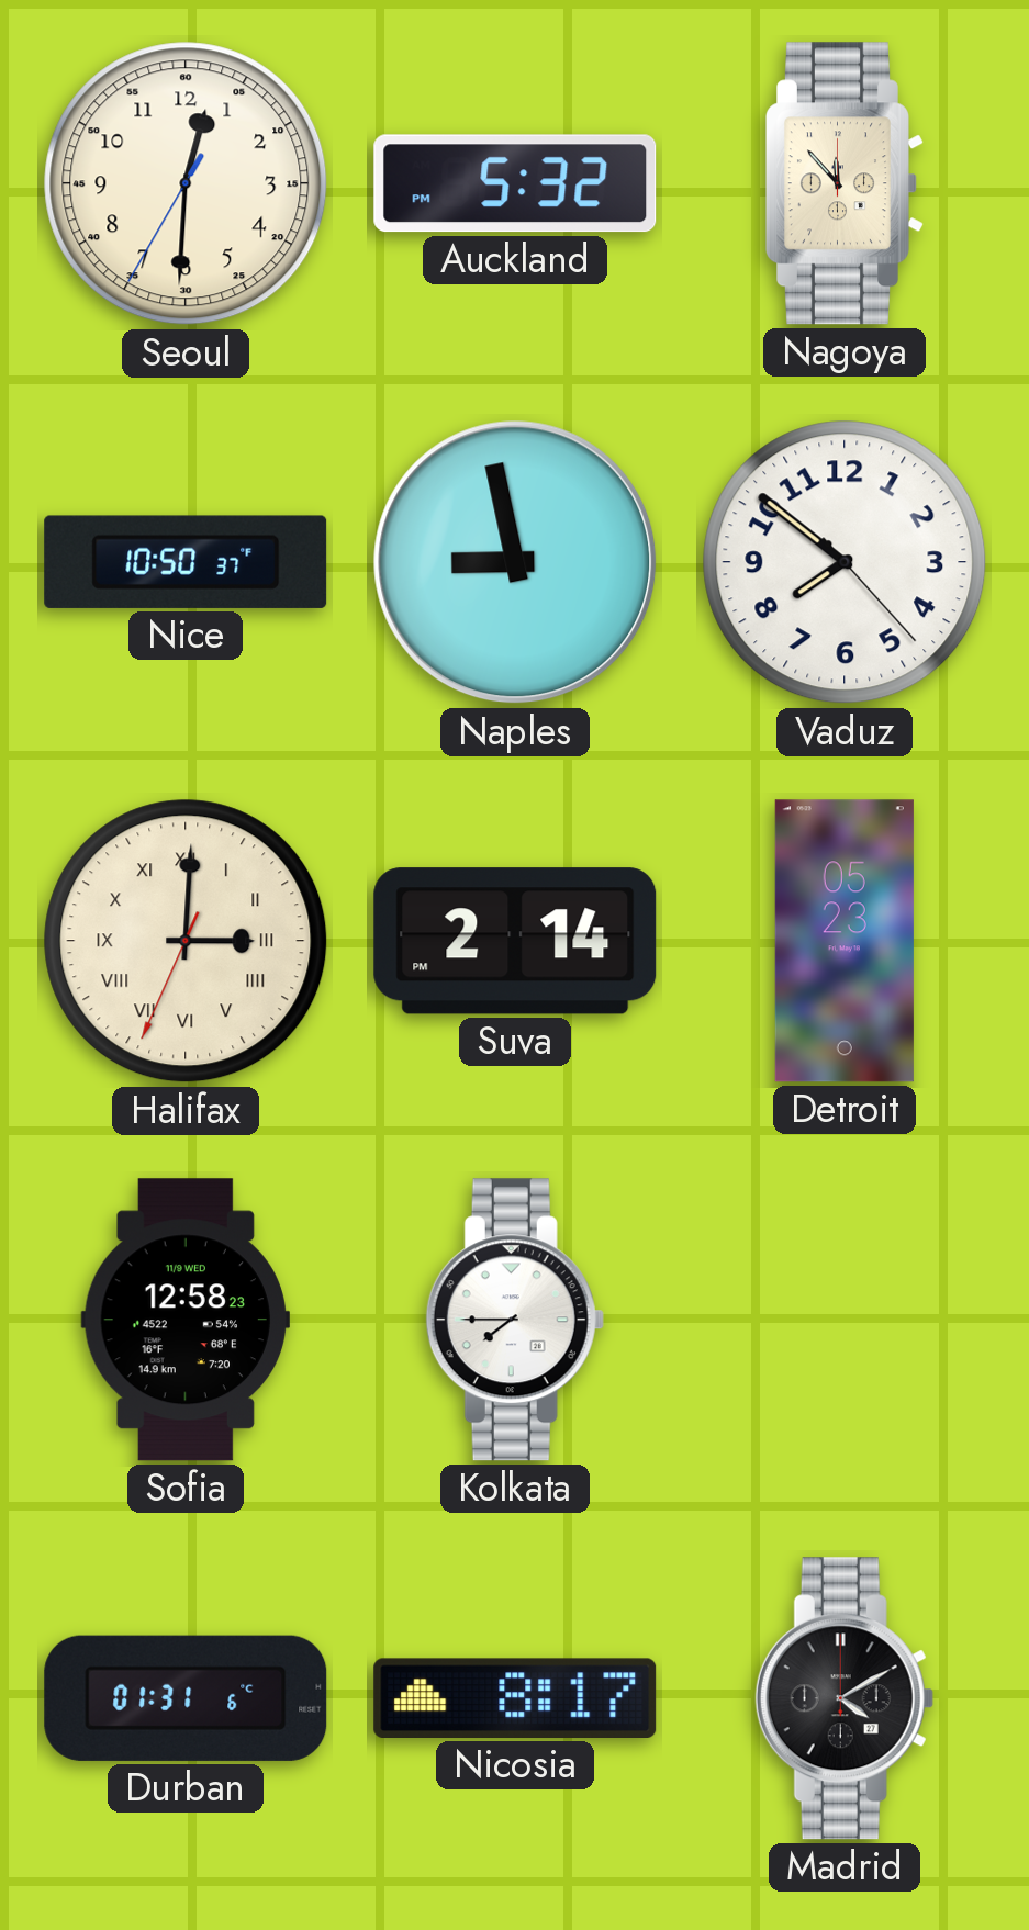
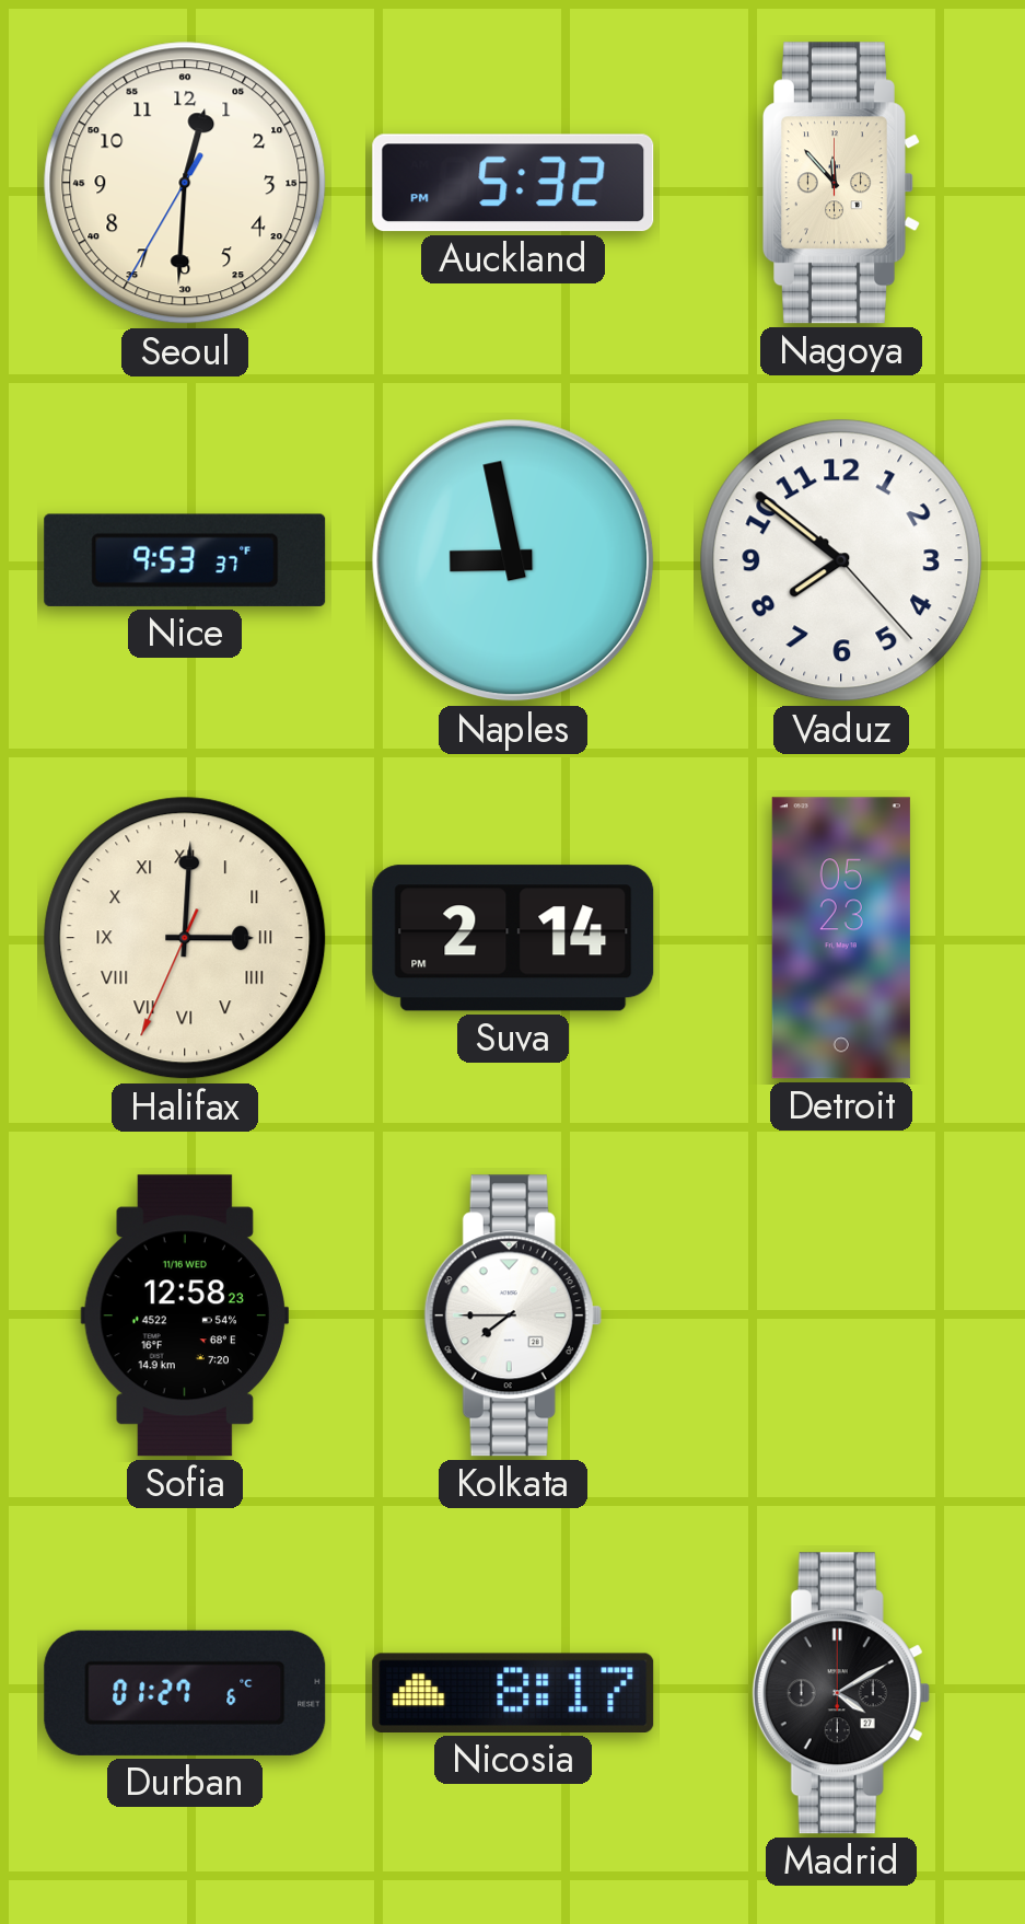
Nice: 10:50 -> 9:53
Sofia date: 11/9 WED -> 11/16 WED
Durban: 01:31 -> 01:27
